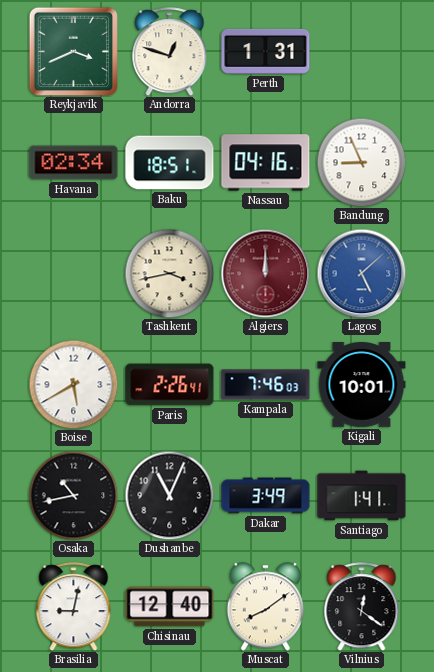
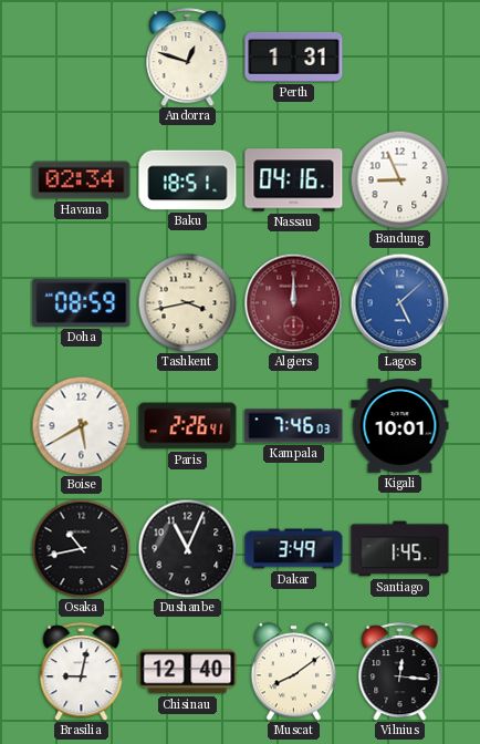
Reykjavik: 3:41 -> none
Doha: none -> 08:59
Santiago: 1:41 -> 1:45
Vilnius: 12:21 -> 12:16
